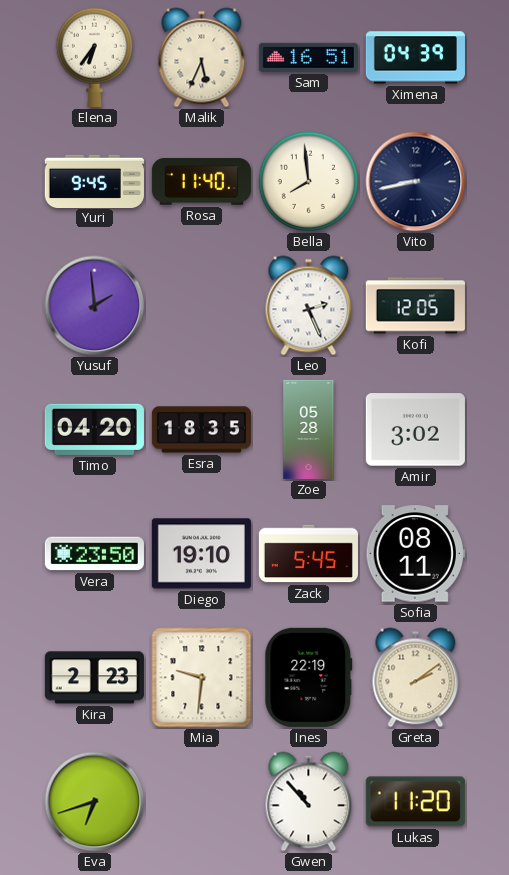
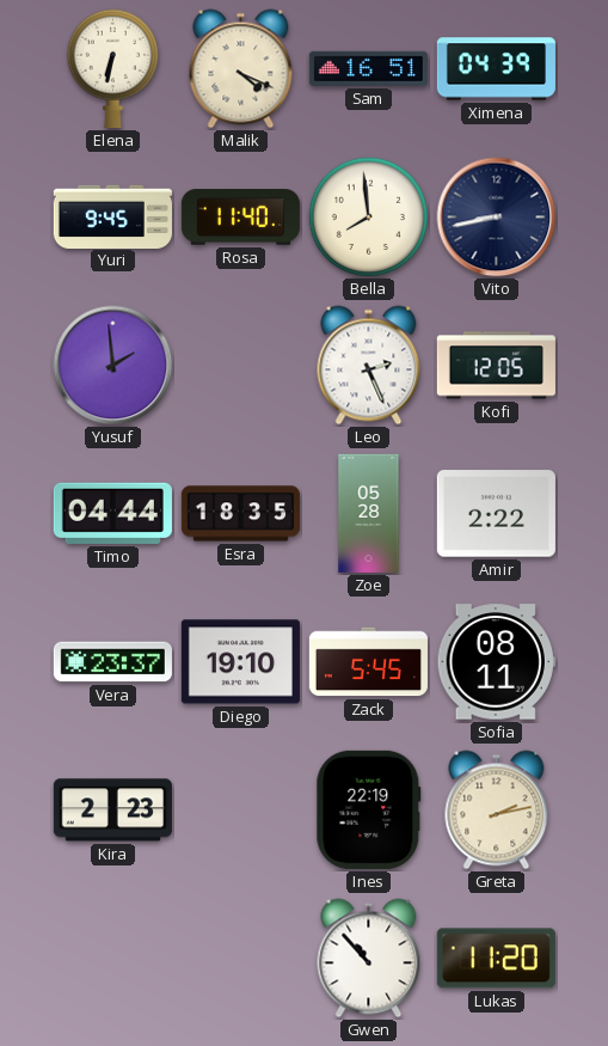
Elena: 6:36 -> 6:32
Malik: 5:34 -> 4:19
Timo: 04:20 -> 04:44
Amir: 3:02 -> 2:22
Vera: 23:50 -> 23:37
Mia: 9:31 -> none
Greta: 2:09 -> 2:13
Eva: 6:42 -> none
